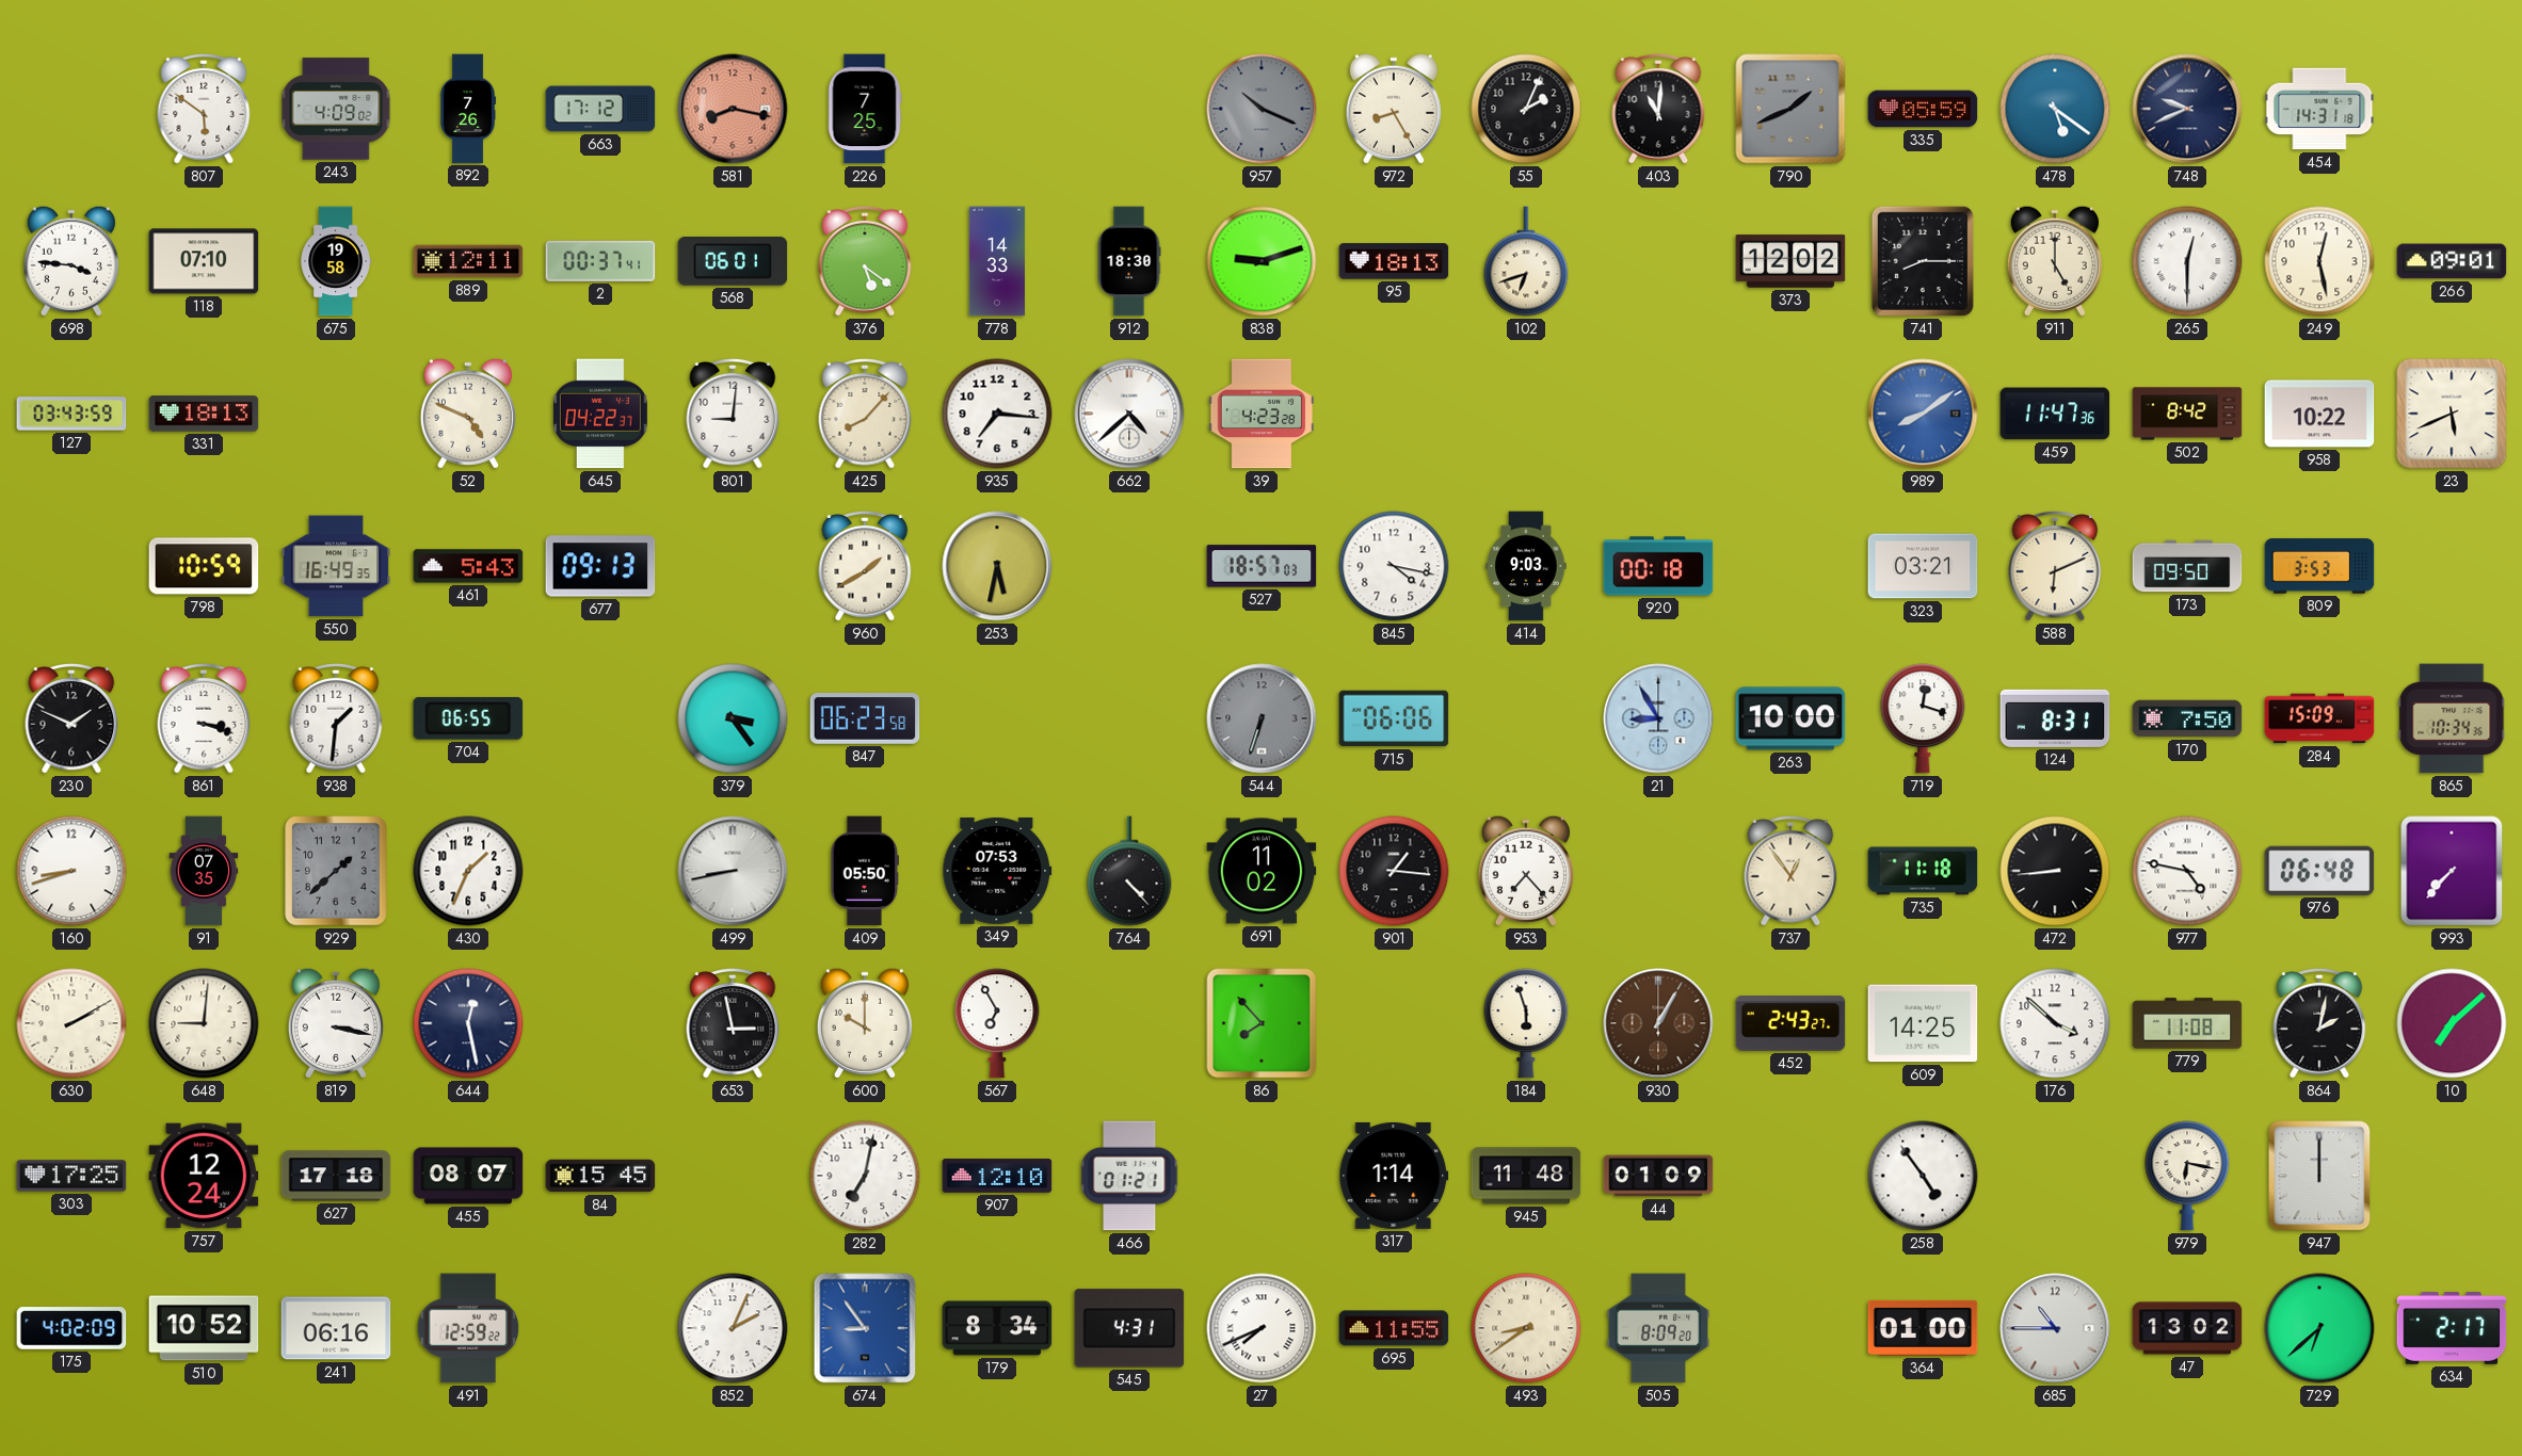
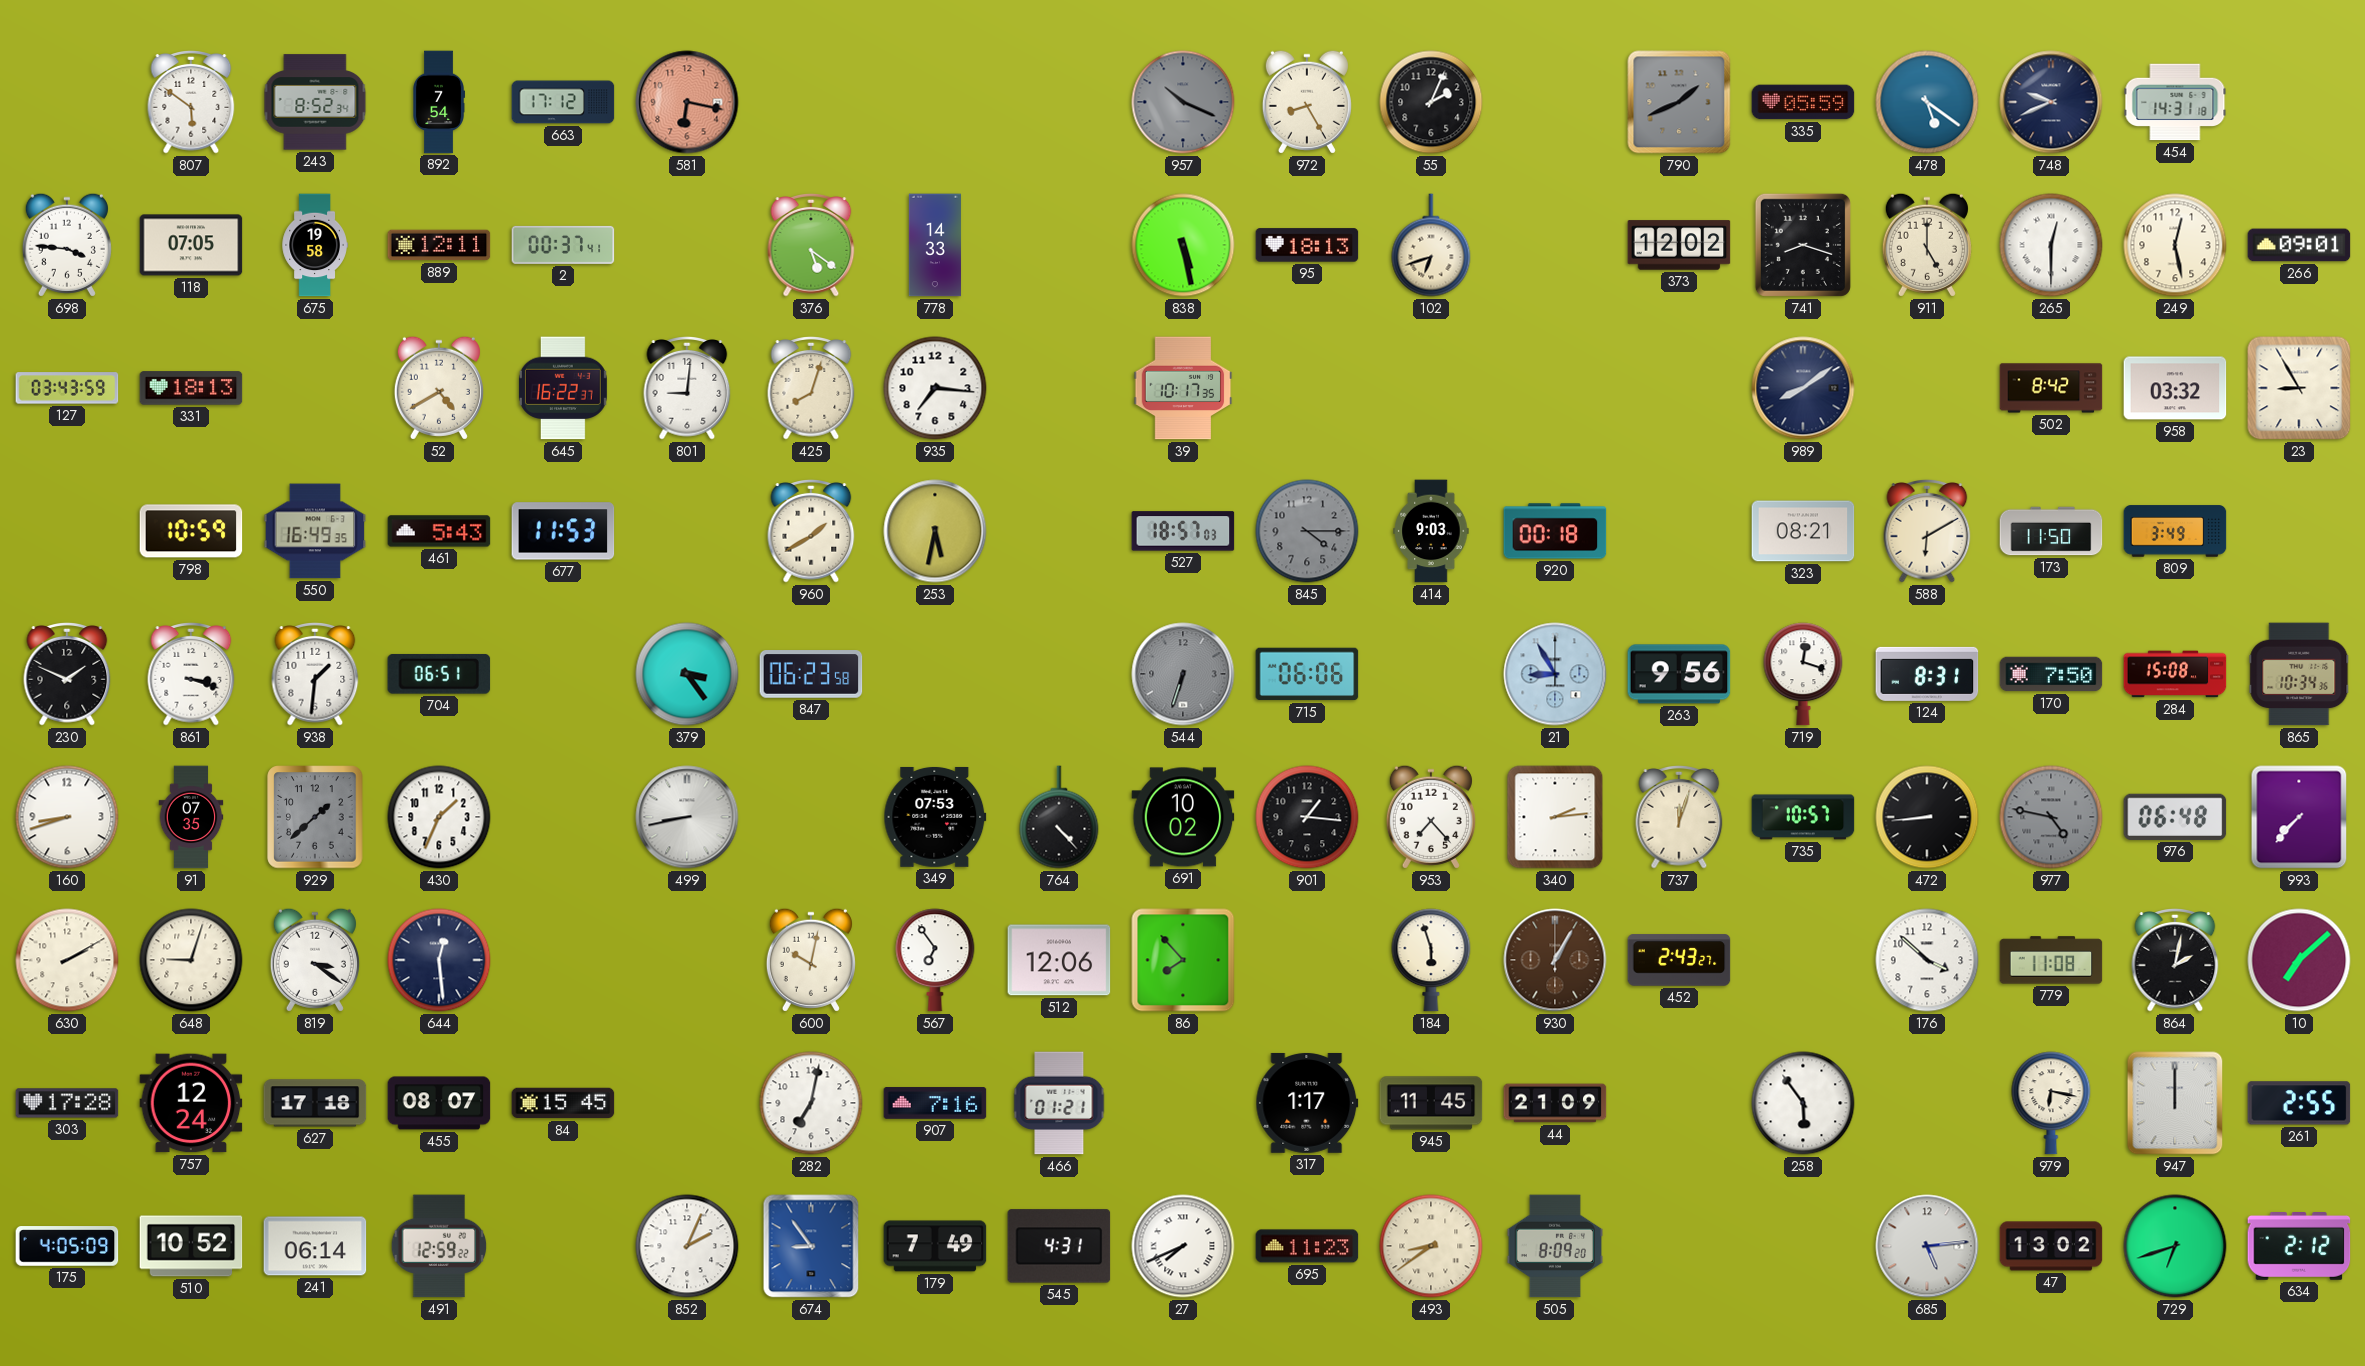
243: 4:09 -> 8:52
892: 7:26 -> 7:54
581: 8:17 -> 6:17
226: 7:25 -> none
403: 11:01 -> none
118: 07:10 -> 07:05
568: 06:01 -> none
912: 18:30 -> none
838: 9:12 -> 5:28
741: 8:15 -> 8:18
52: 4:49 -> 4:40
645: 04:22 -> 16:22
425: 8:07 -> 8:03
662: 4:38 -> none
39: 4:23 -> 10:17
989 dial: blue -> navy
459: 11:47 -> none
958: 10:22 -> 03:32
23: 5:41 -> 8:55
677: 09:13 -> 11:53
845: 4:17 -> 4:15
845 dial: white -> grey
323: 03:21 -> 08:21
588: 6:11 -> 6:10
173: 09:50 -> 11:50
809: 3:53 -> 3:49
704: 06:55 -> 06:51
263: 10:00 -> 9:56
284: 15:09 -> 15:08
409: 05:50 -> none
691: 11:02 -> 10:02
340: none -> 2:14
737: 12:54 -> 12:03
735: 11:18 -> 10:57
977 dial: white -> grey
648: 9:01 -> 9:03
819: 3:17 -> 3:21
644: 12:28 -> 12:29
653: 2:58 -> none
600: 10:00 -> 10:02
567: 6:55 -> 6:54
512: none -> 12:06
609: 14:25 -> none
303: 17:25 -> 17:28
907: 12:10 -> 7:16
317: 1:14 -> 1:17
945: 11:48 -> 11:45
44: 01:09 -> 21:09
258: 4:54 -> 5:54
261: none -> 2:55
175: 4:02 -> 4:05
241: 06:16 -> 06:14
179: 8:34 -> 7:49
695: 11:55 -> 11:23
364: 01:00 -> none
685: 10:45 -> 5:14
729: 6:38 -> 6:42
634: 2:17 -> 2:12
